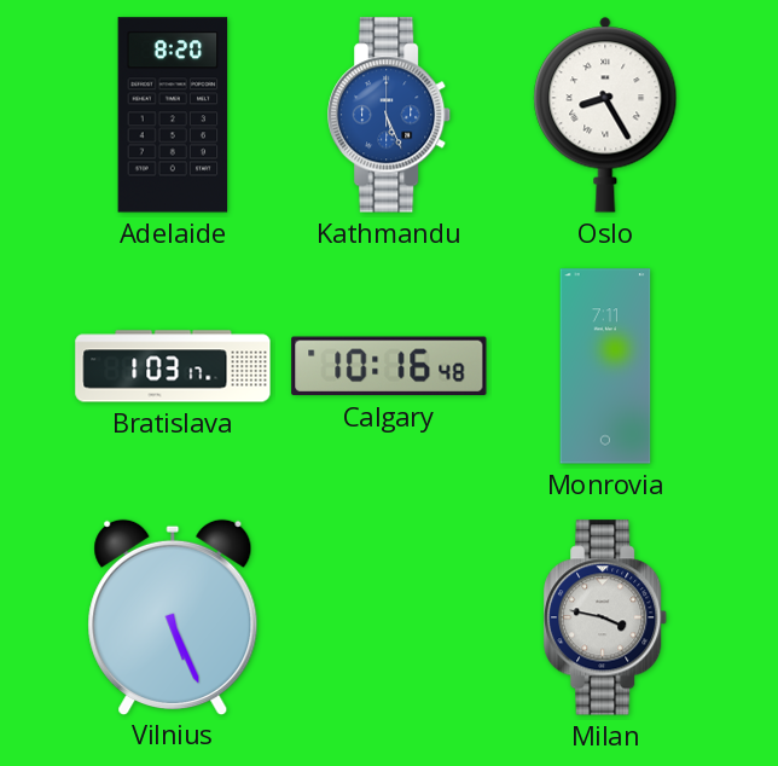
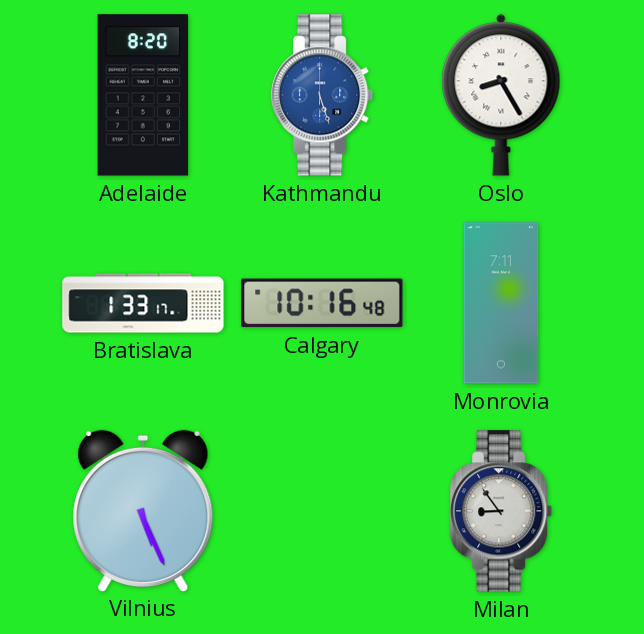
Kathmandu: 5:26 -> 5:27
Bratislava: 1:03 -> 1:33
Milan: 3:47 -> 8:54
